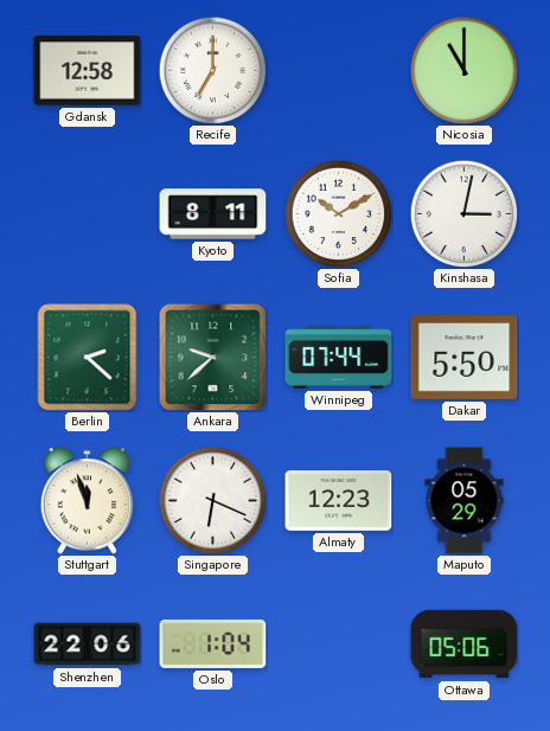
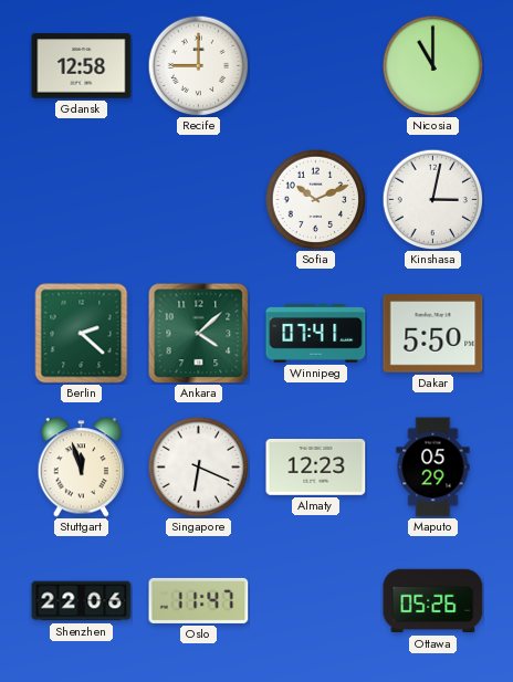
Recife: 7:00 -> 9:00
Kyoto: 8:11 -> none
Sofia: 10:10 -> 10:11
Ankara: 9:38 -> 4:08
Winnipeg: 07:44 -> 07:41
Oslo: 1:04 -> 11:47
Ottawa: 05:06 -> 05:26
